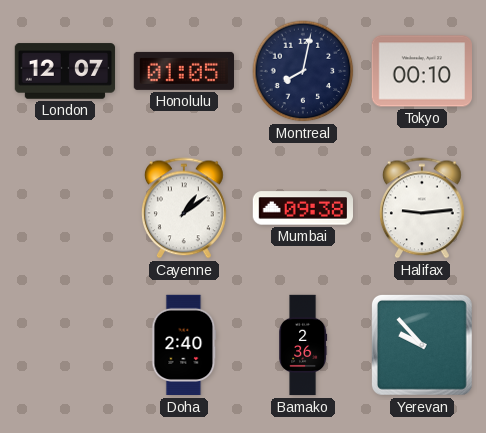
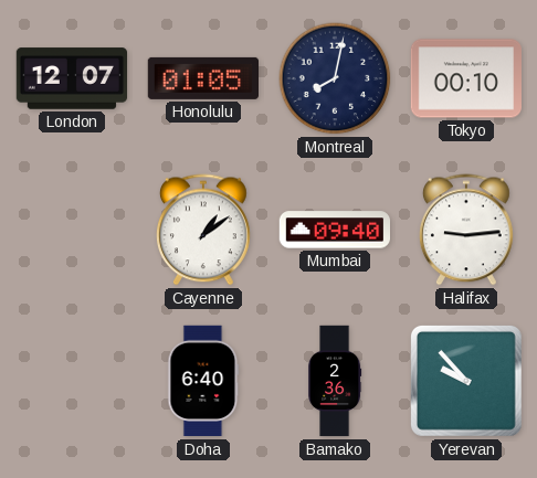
Mumbai: 09:38 -> 09:40
Doha: 2:40 -> 6:40
